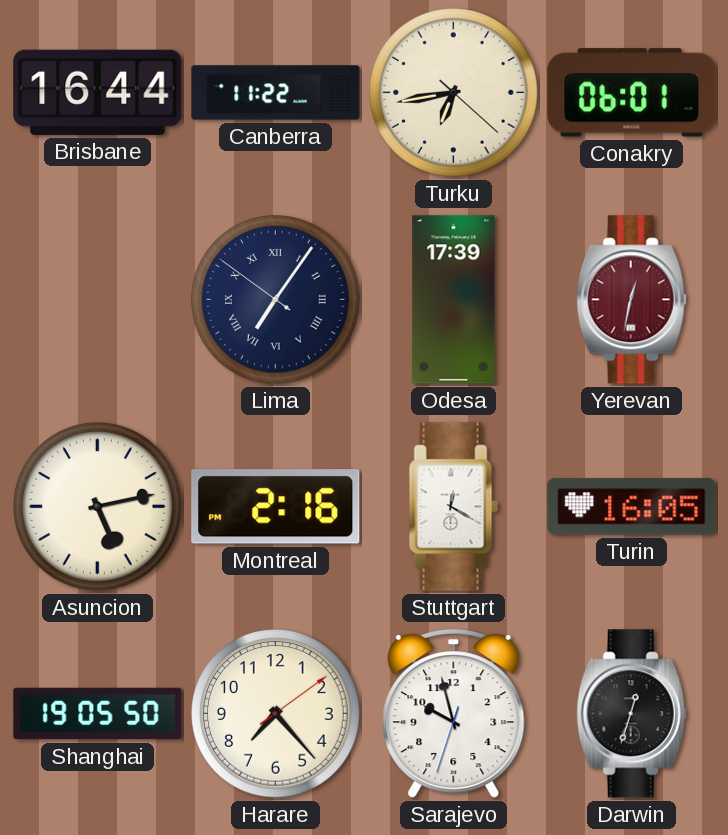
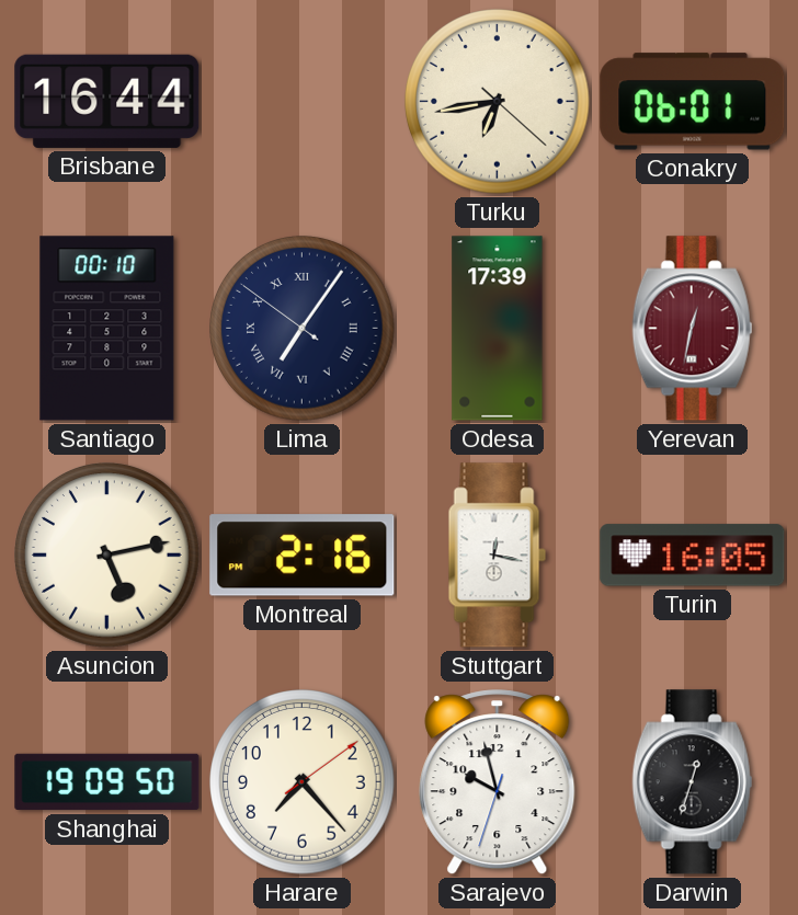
Canberra: 11:22 -> none
Santiago: none -> 00:10
Stuttgart: 12:20 -> 12:17
Shanghai: 19:05 -> 19:09
